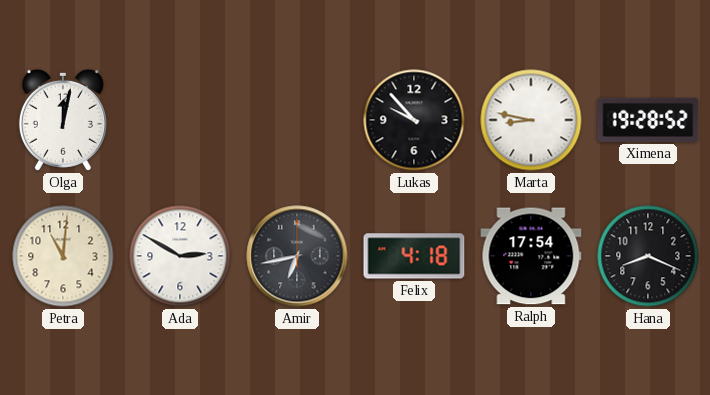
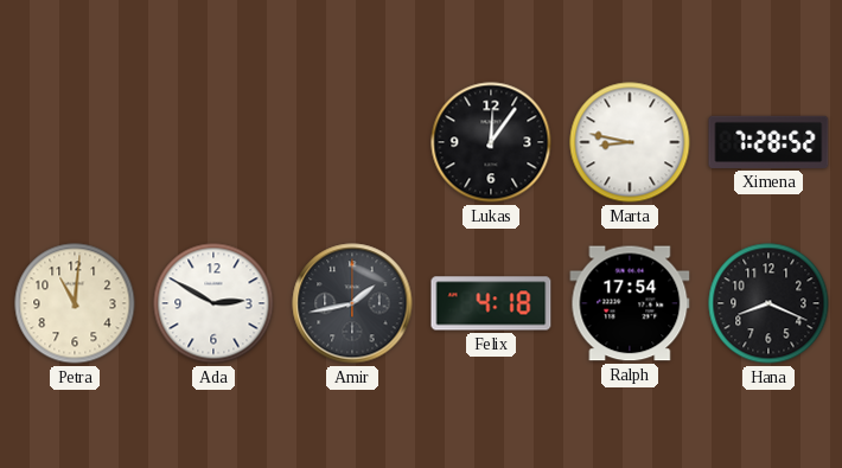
Olga: 12:02 -> none
Lukas: 9:53 -> 12:06
Ximena: 19:28 -> 7:28
Amir: 6:43 -> 1:43
